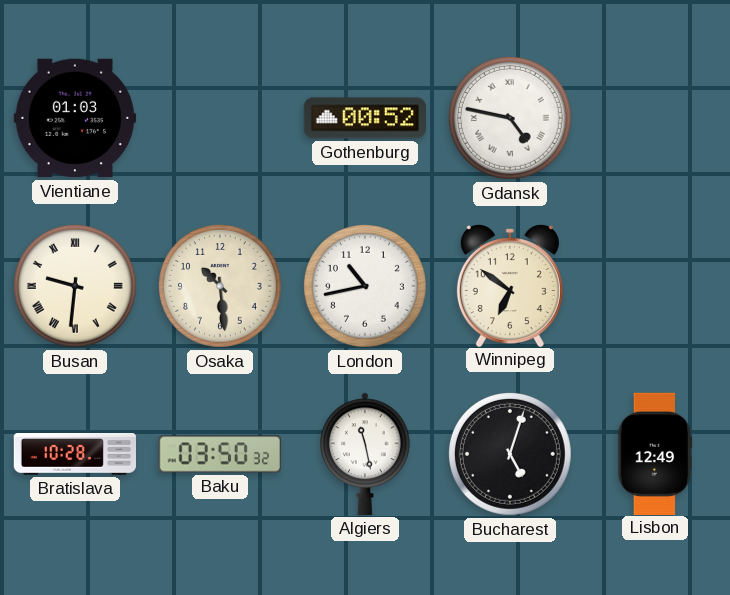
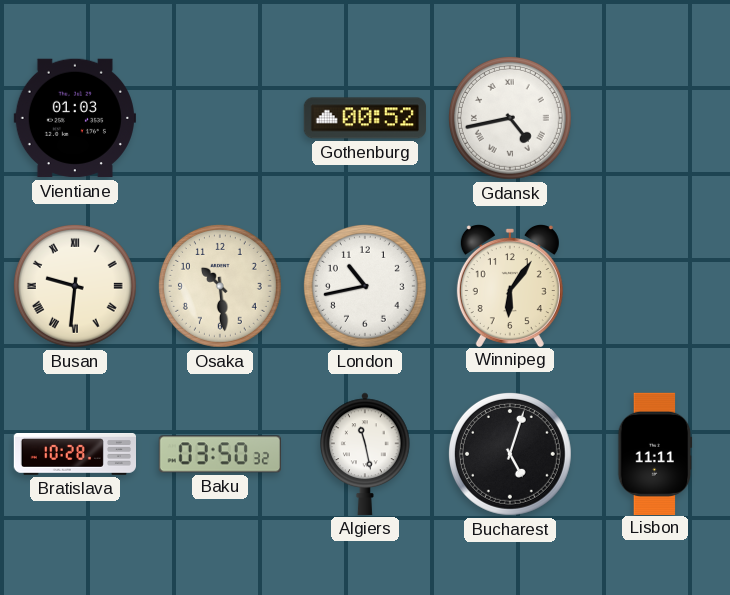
Gdansk: 4:47 -> 4:43
Winnipeg: 6:51 -> 6:06
Lisbon: 12:49 -> 11:11
